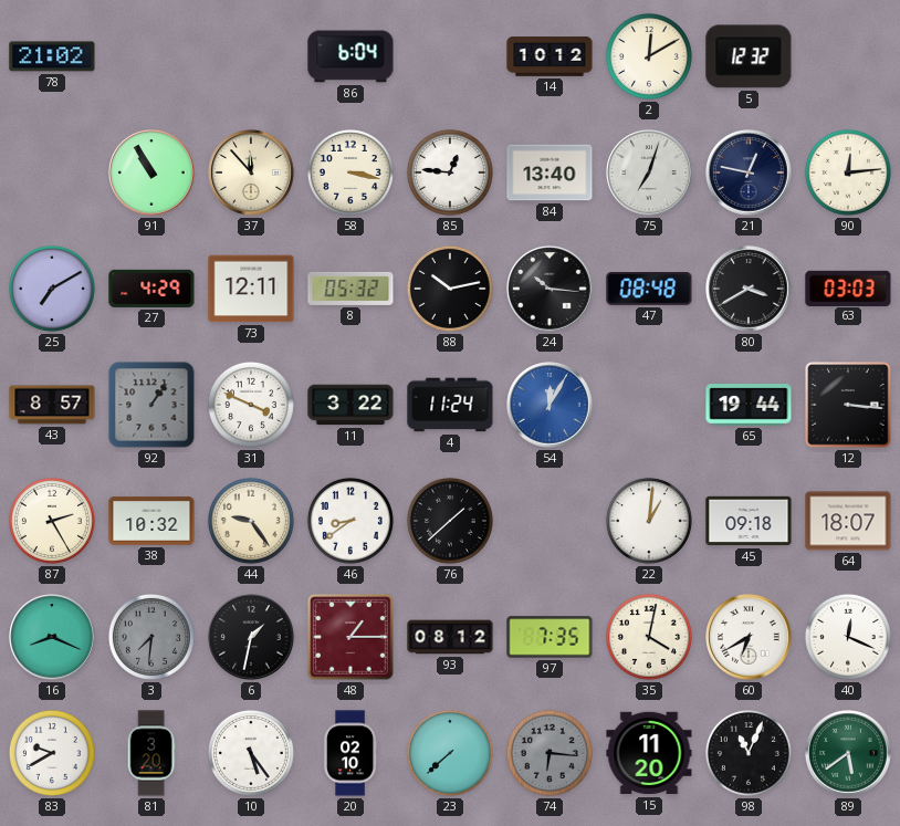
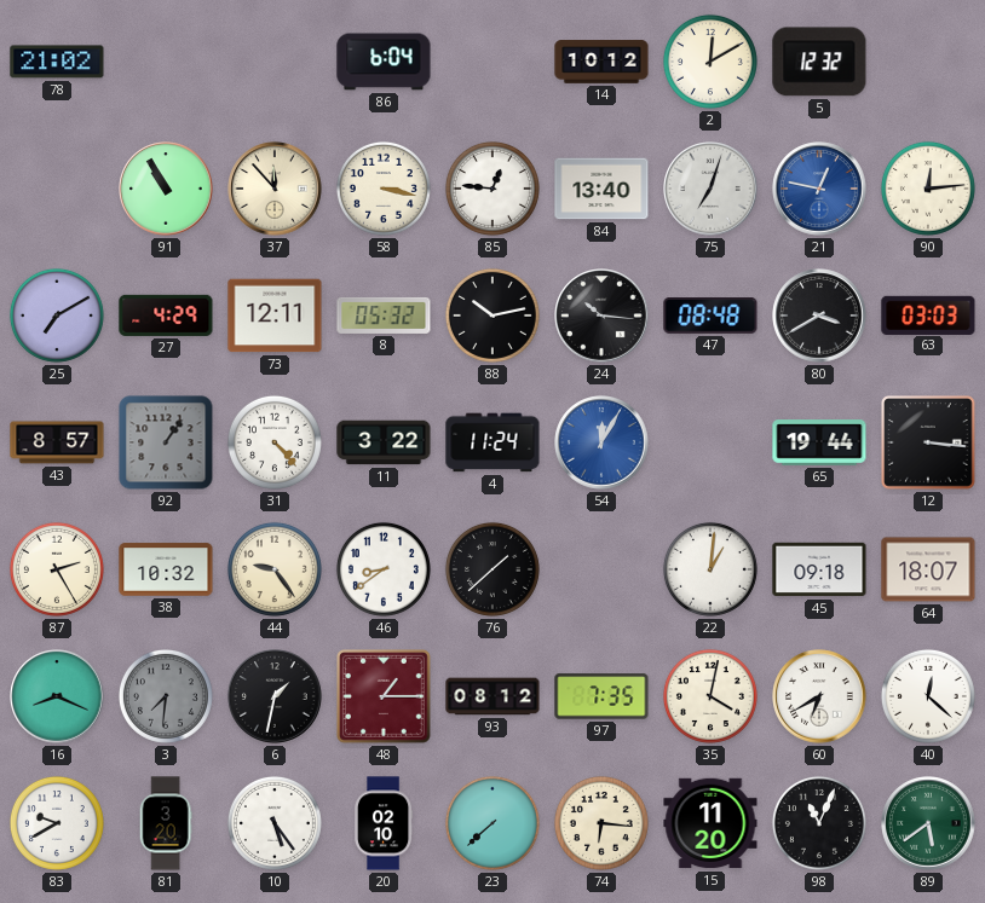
21 dial: navy -> blue
31: 3:49 -> 4:23
40: 12:19 -> 12:22
74 dial: grey -> cream
